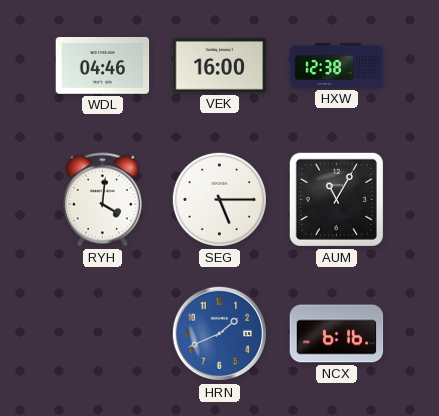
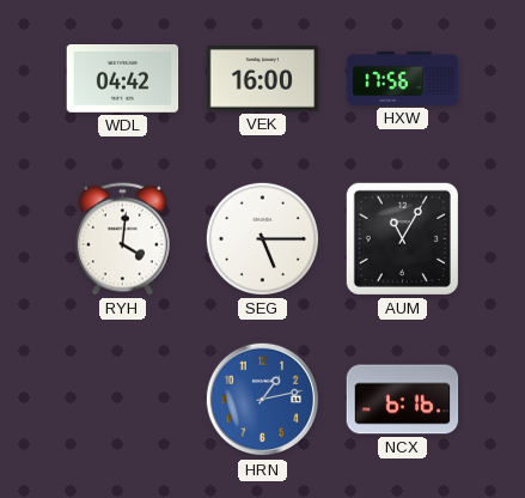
WDL: 04:46 -> 04:42
HXW: 12:38 -> 17:56
HRN: 1:41 -> 1:13
